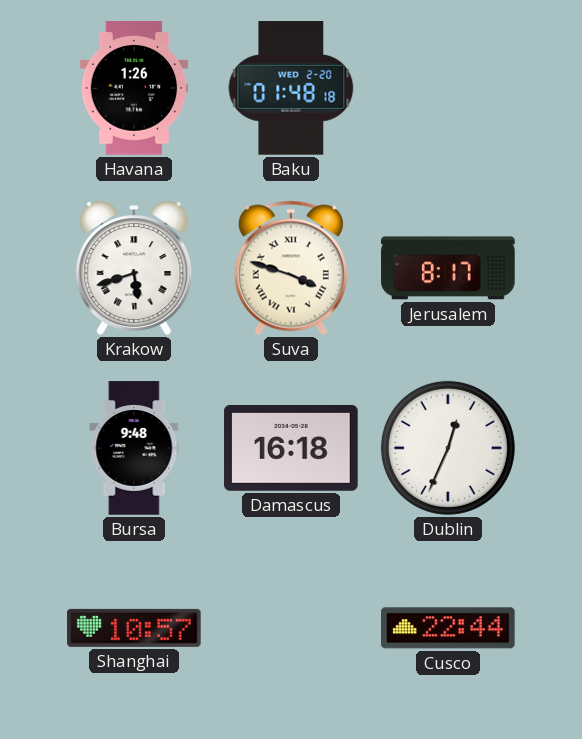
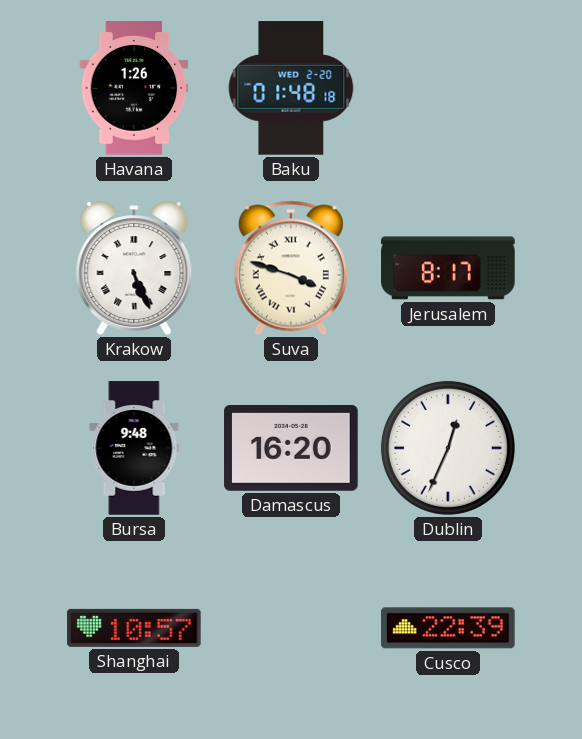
Krakow: 5:42 -> 5:26
Damascus: 16:18 -> 16:20
Cusco: 22:44 -> 22:39
